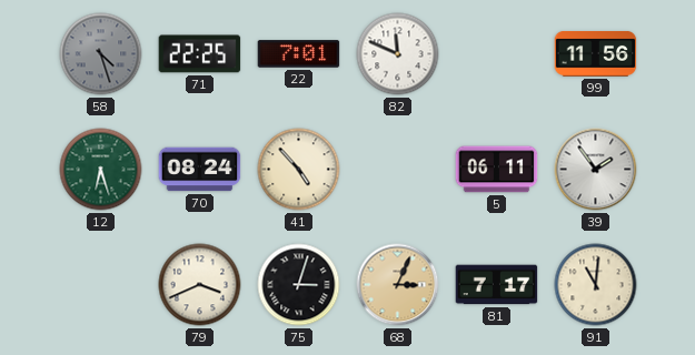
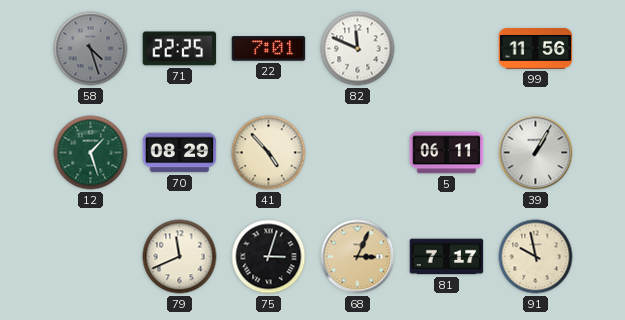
12: 6:27 -> 1:27
70: 08:24 -> 08:29
39: 1:54 -> 1:05
79: 3:41 -> 11:41
91: 11:01 -> 9:58
